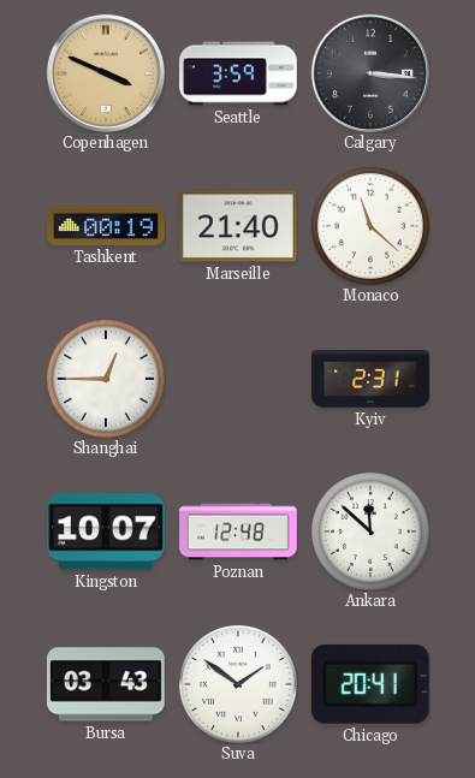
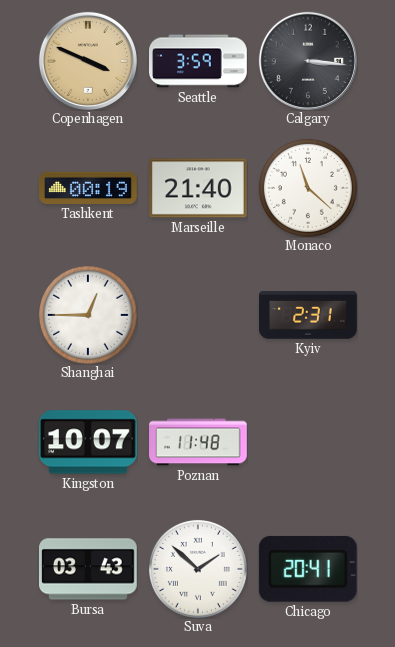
Poznan: 12:48 -> 11:48
Ankara: 11:52 -> none
Suva: 1:51 -> 1:52
